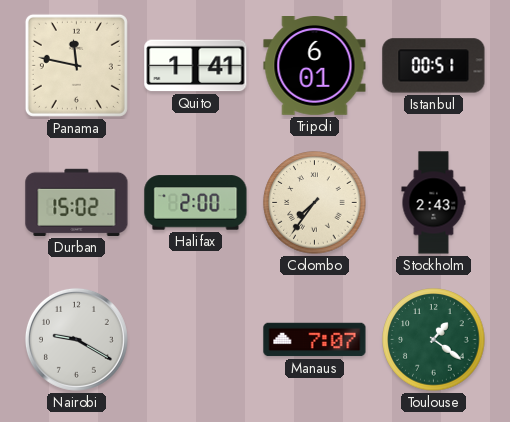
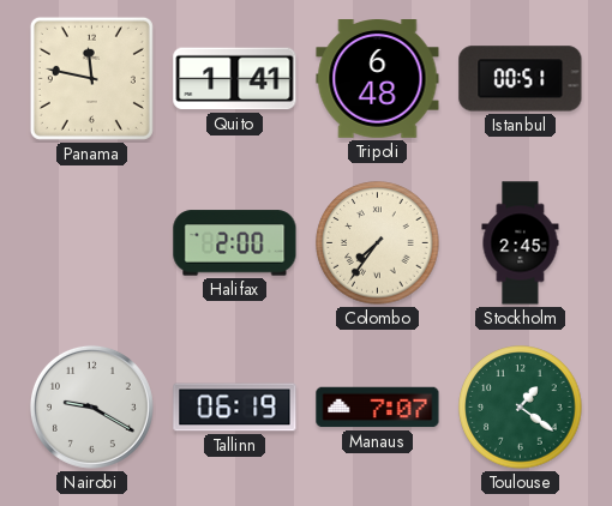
Tripoli: 6:01 -> 6:48
Durban: 15:02 -> none
Stockholm: 2:43 -> 2:45
Tallinn: none -> 06:19
